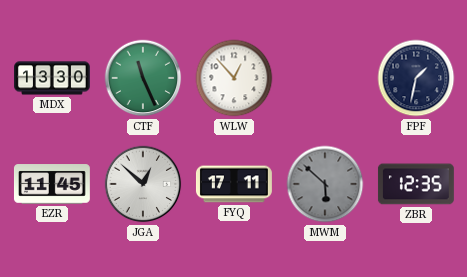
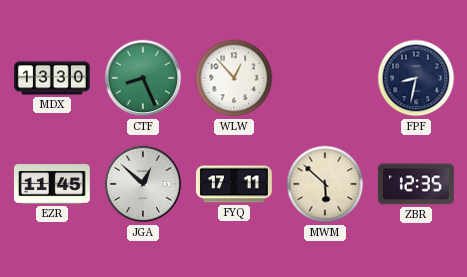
CTF: 11:26 -> 8:26
FPF: 1:32 -> 8:32
MWM dial: grey -> cream
